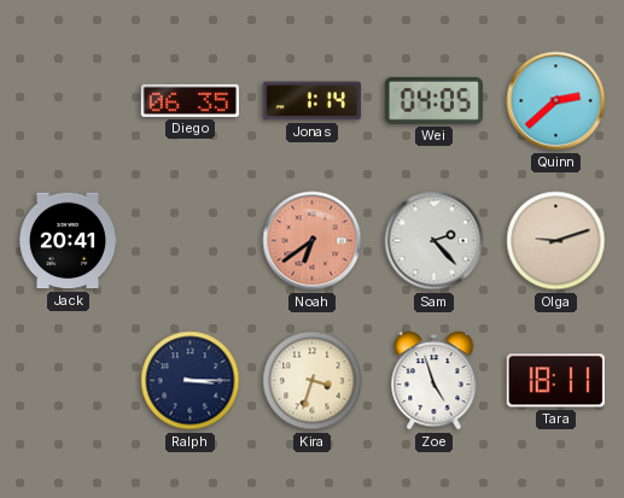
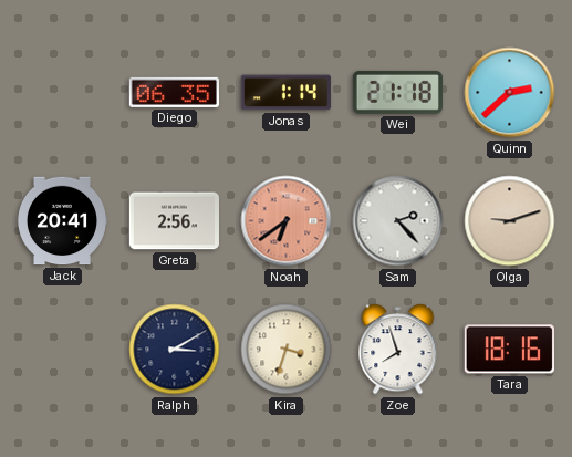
Wei: 04:05 -> 21:18
Greta: none -> 2:56
Ralph: 3:15 -> 3:10
Zoe: 4:57 -> 7:57
Tara: 18:11 -> 18:16
